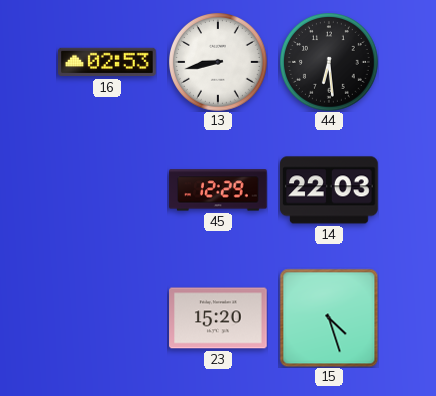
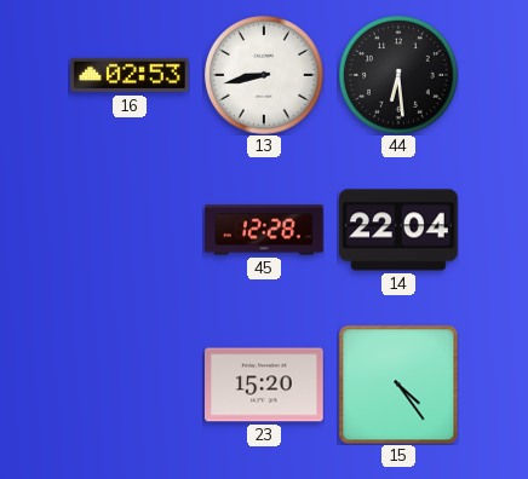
45: 12:29 -> 12:28
14: 22:03 -> 22:04
15: 4:27 -> 4:24
